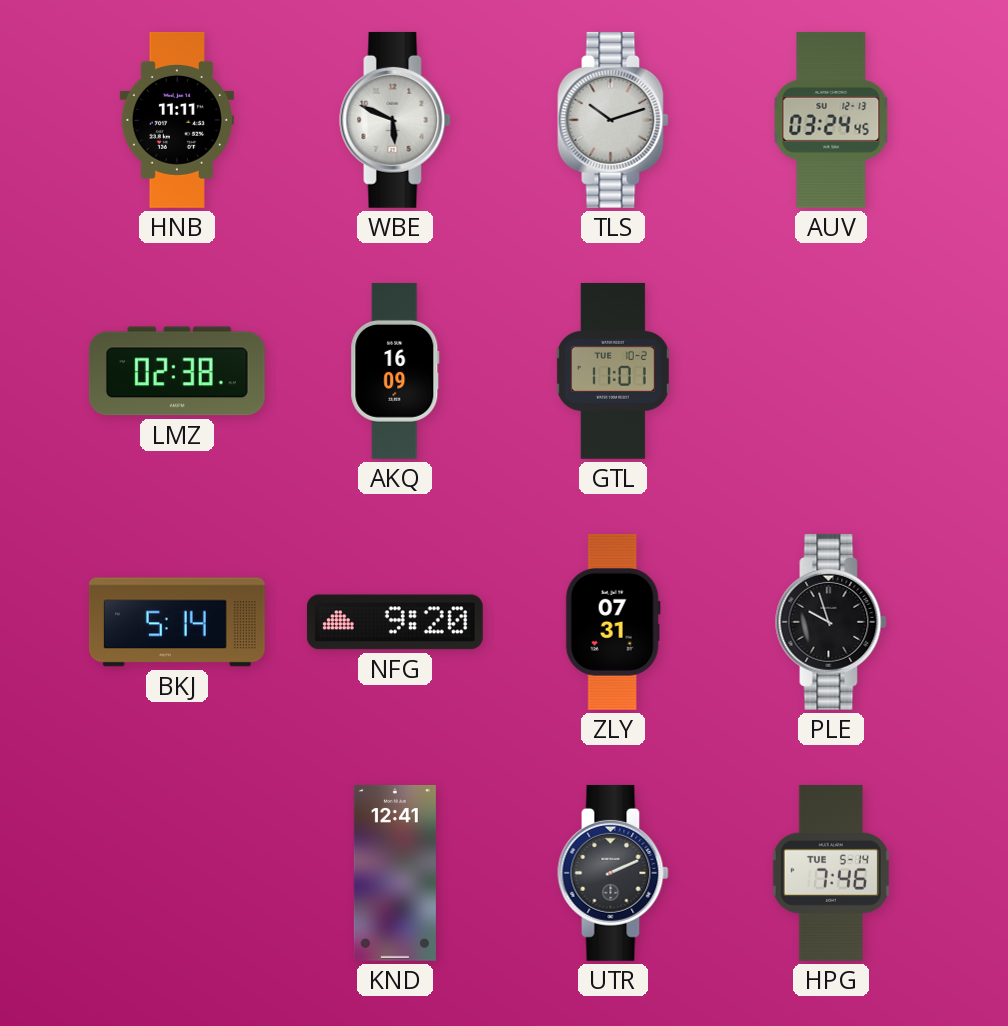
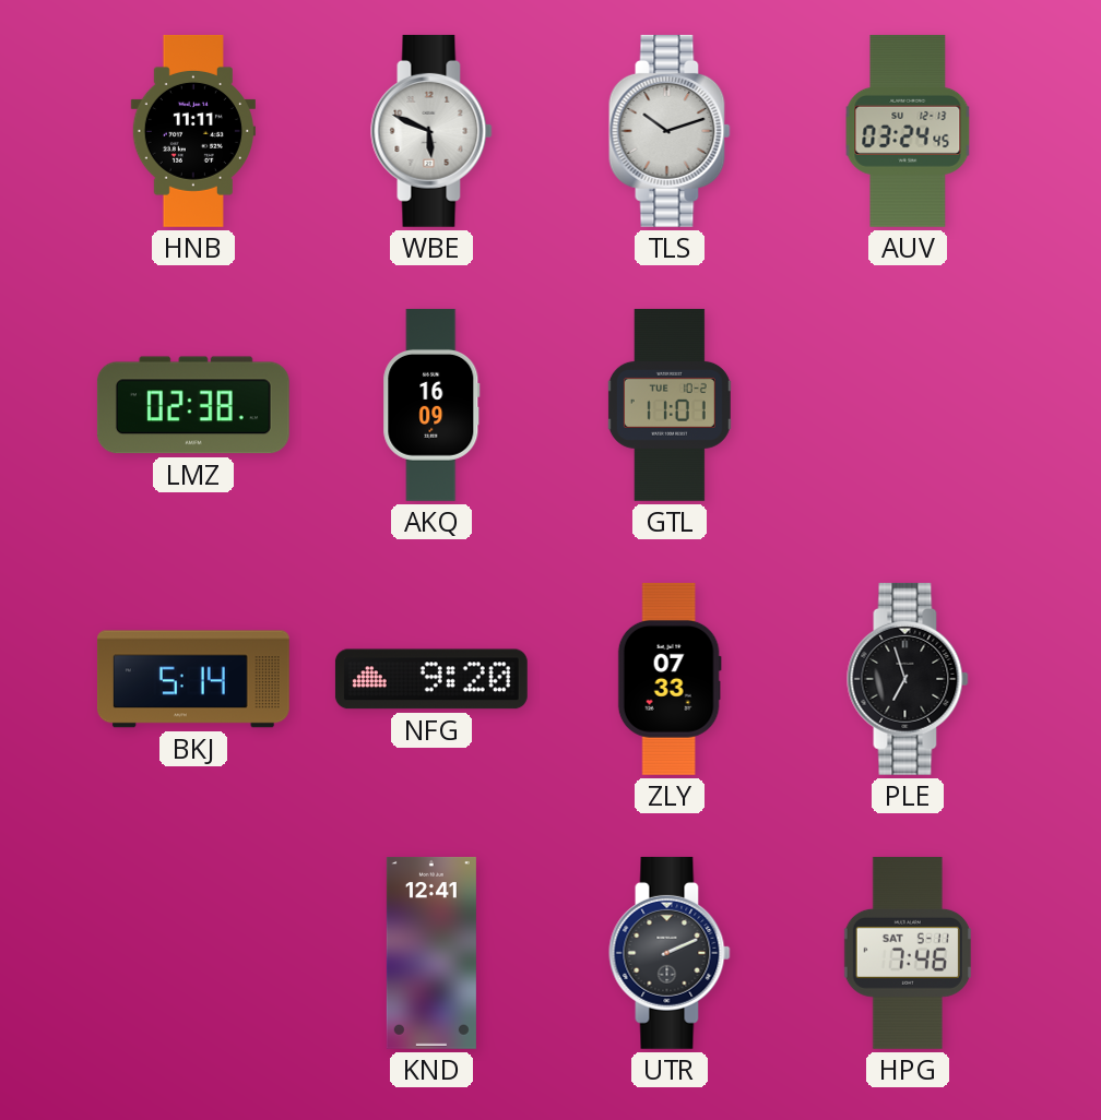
ZLY: 07:31 -> 07:33
PLE: 9:57 -> 6:57
HPG date: TUE 5-14 -> SAT 5-11
